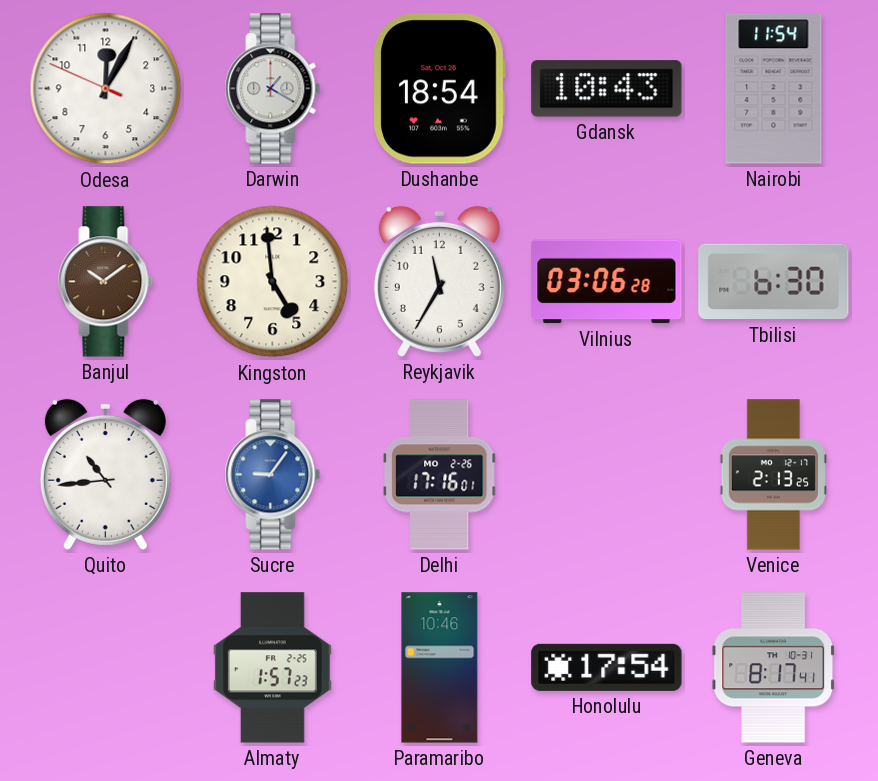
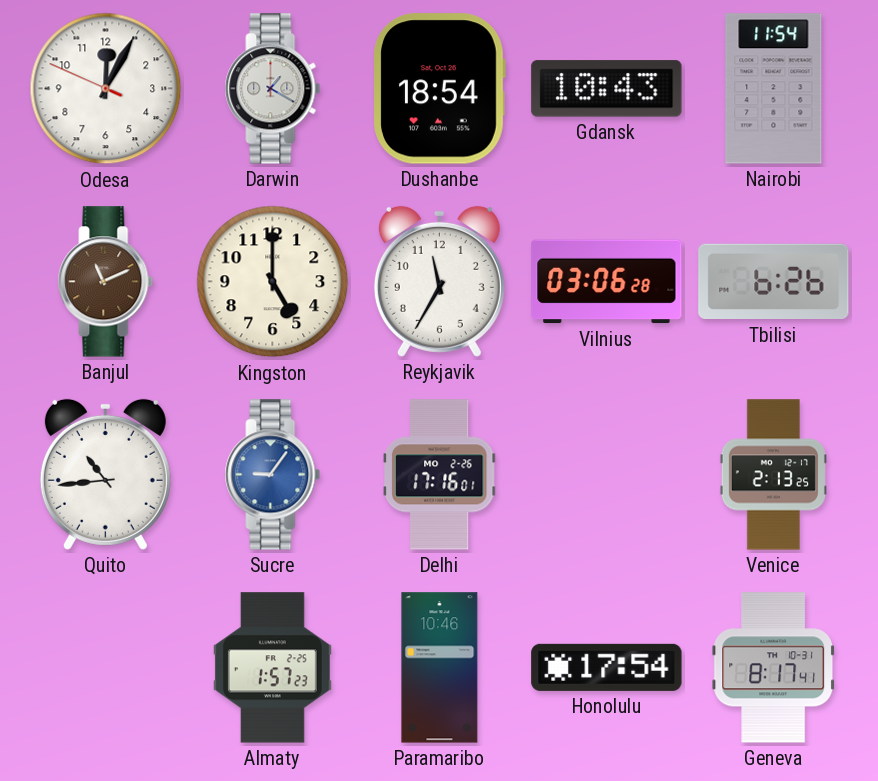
Banjul: 10:09 -> 11:11
Kingston: 4:59 -> 5:00
Tbilisi: 6:30 -> 6:26
